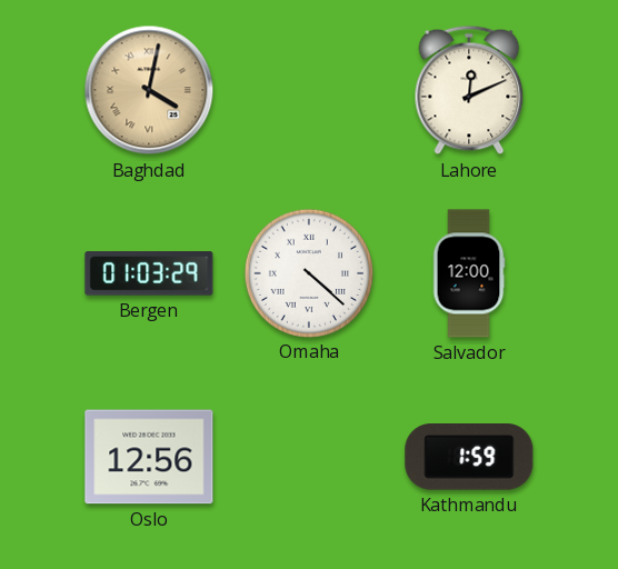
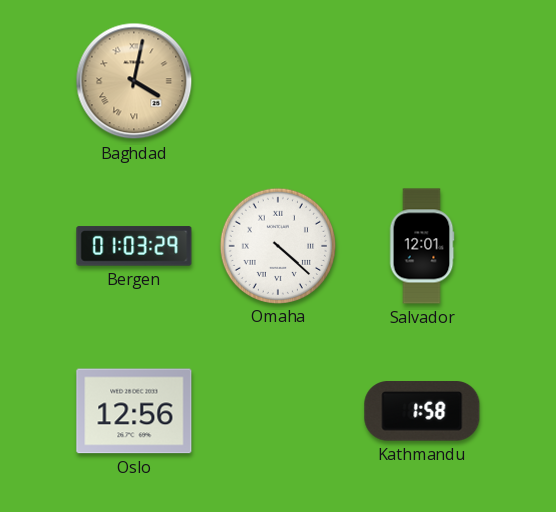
Lahore: 12:11 -> none
Salvador: 12:00 -> 12:01
Kathmandu: 1:59 -> 1:58
